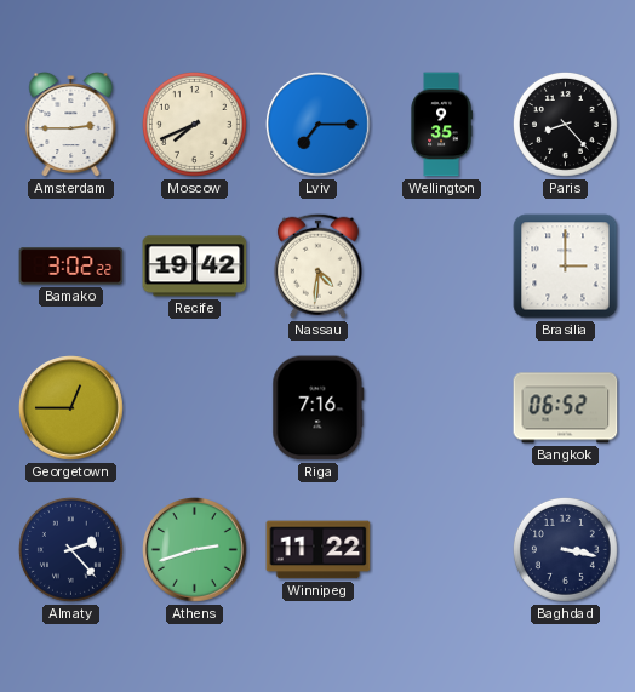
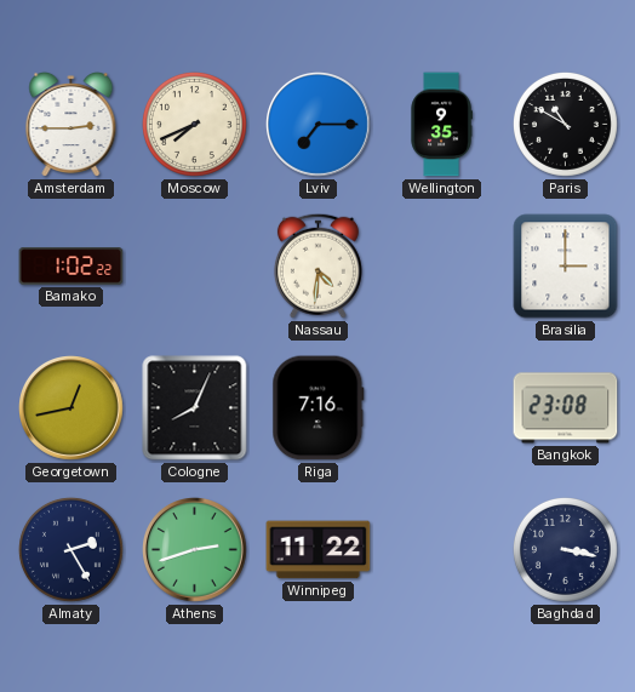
Paris: 8:23 -> 10:50
Bamako: 3:02 -> 1:02
Recife: 19:42 -> none
Georgetown: 12:45 -> 12:43
Cologne: none -> 8:04
Bangkok: 06:52 -> 23:08
Almaty: 2:23 -> 2:25
